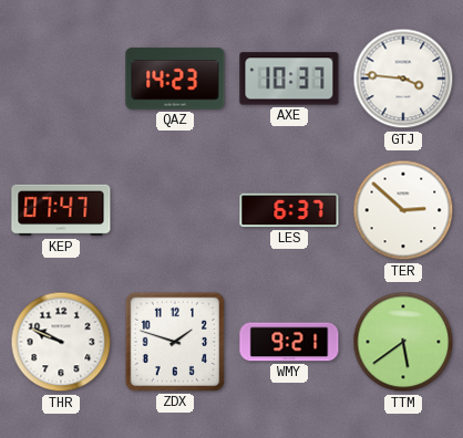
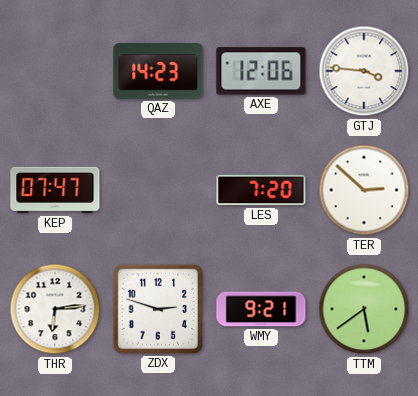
AXE: 10:37 -> 12:06
LES: 6:37 -> 7:20
THR: 9:49 -> 6:14
ZDX: 1:48 -> 2:48
